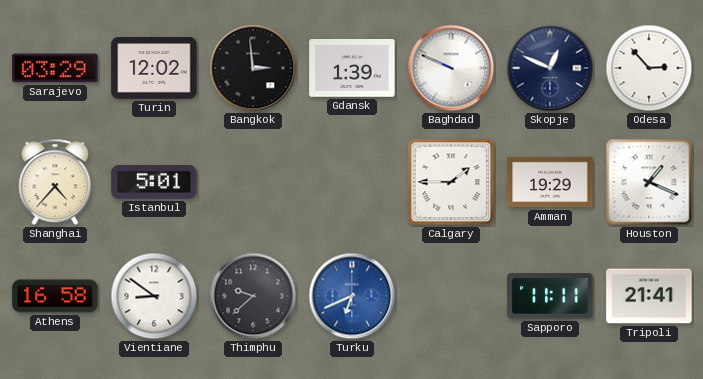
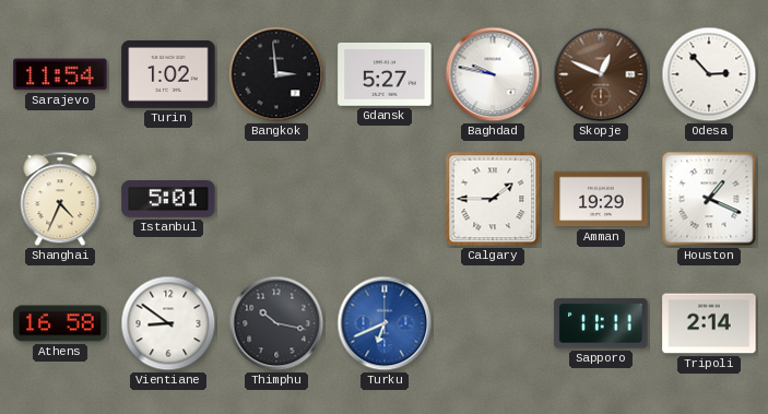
Sarajevo: 03:29 -> 11:54
Turin: 12:02 -> 1:02
Gdansk: 1:39 -> 5:27
Baghdad: 9:49 -> 9:47
Skopje dial: navy -> brown
Shanghai: 4:37 -> 4:34
Thimphu: 9:38 -> 10:17
Tripoli: 21:41 -> 2:14
